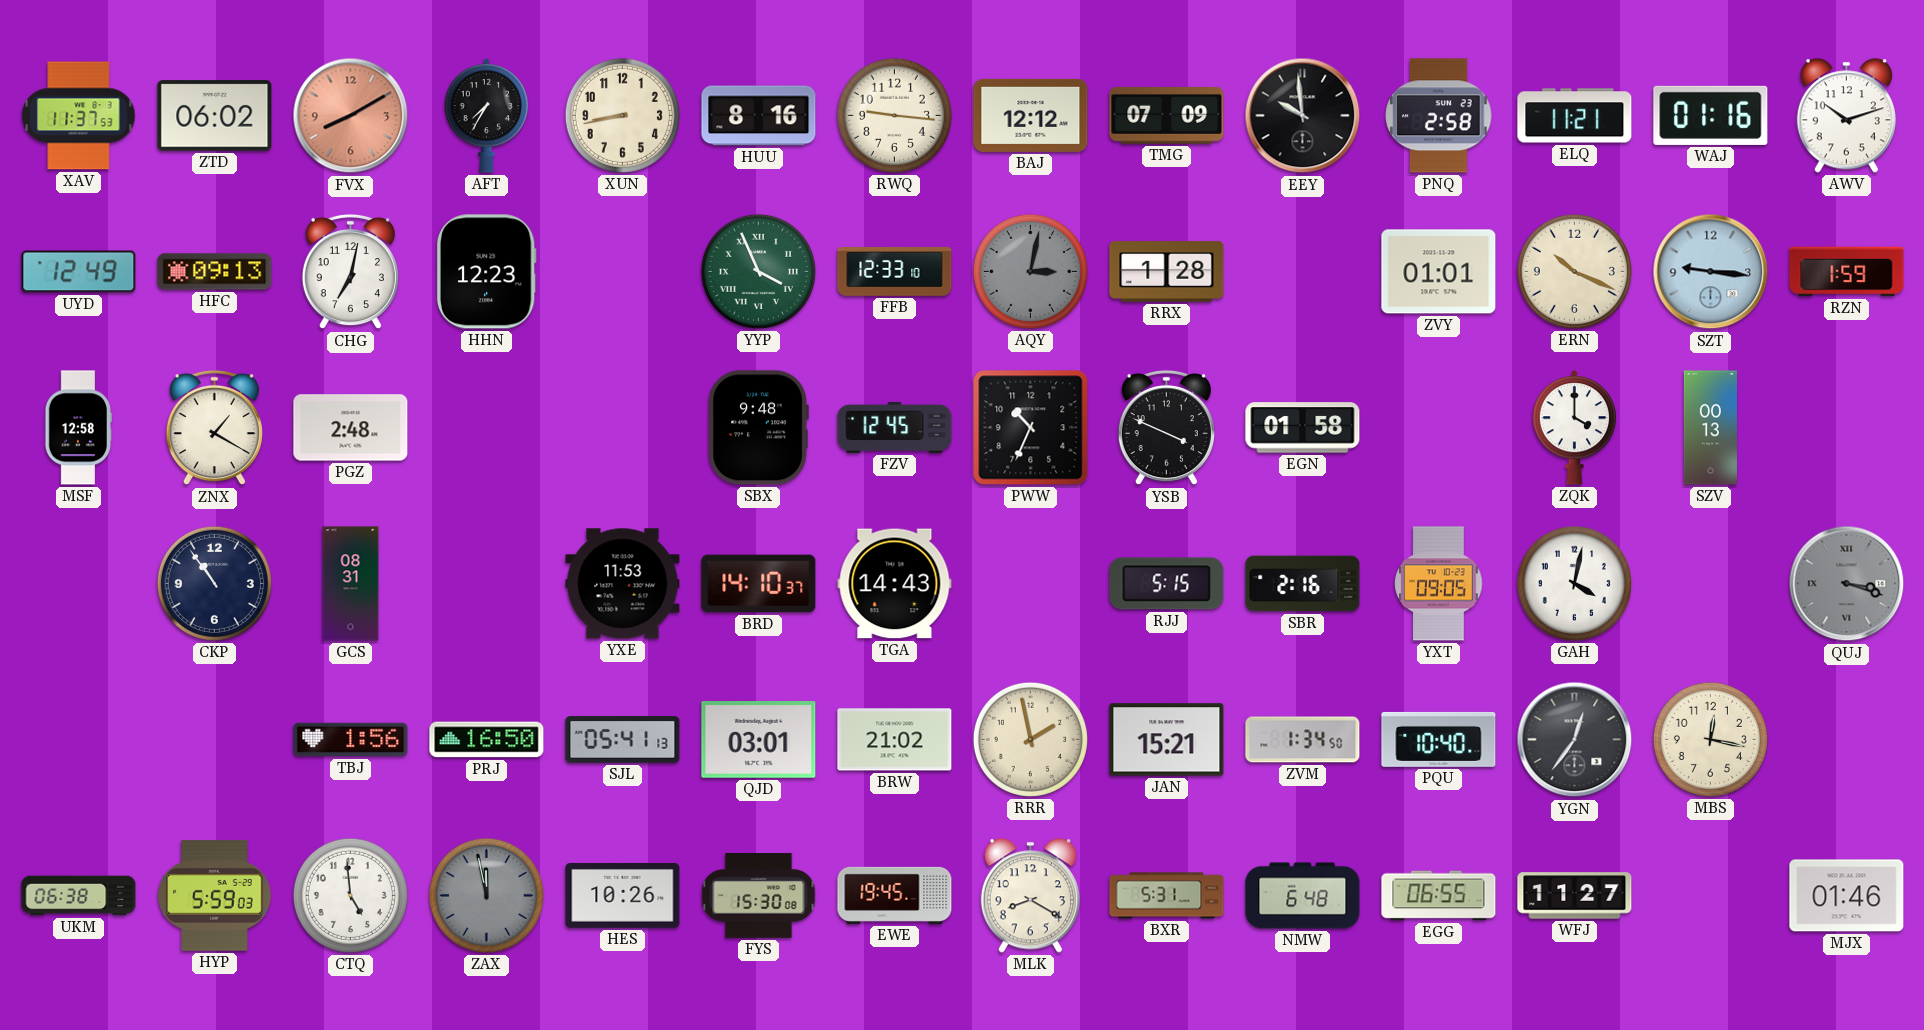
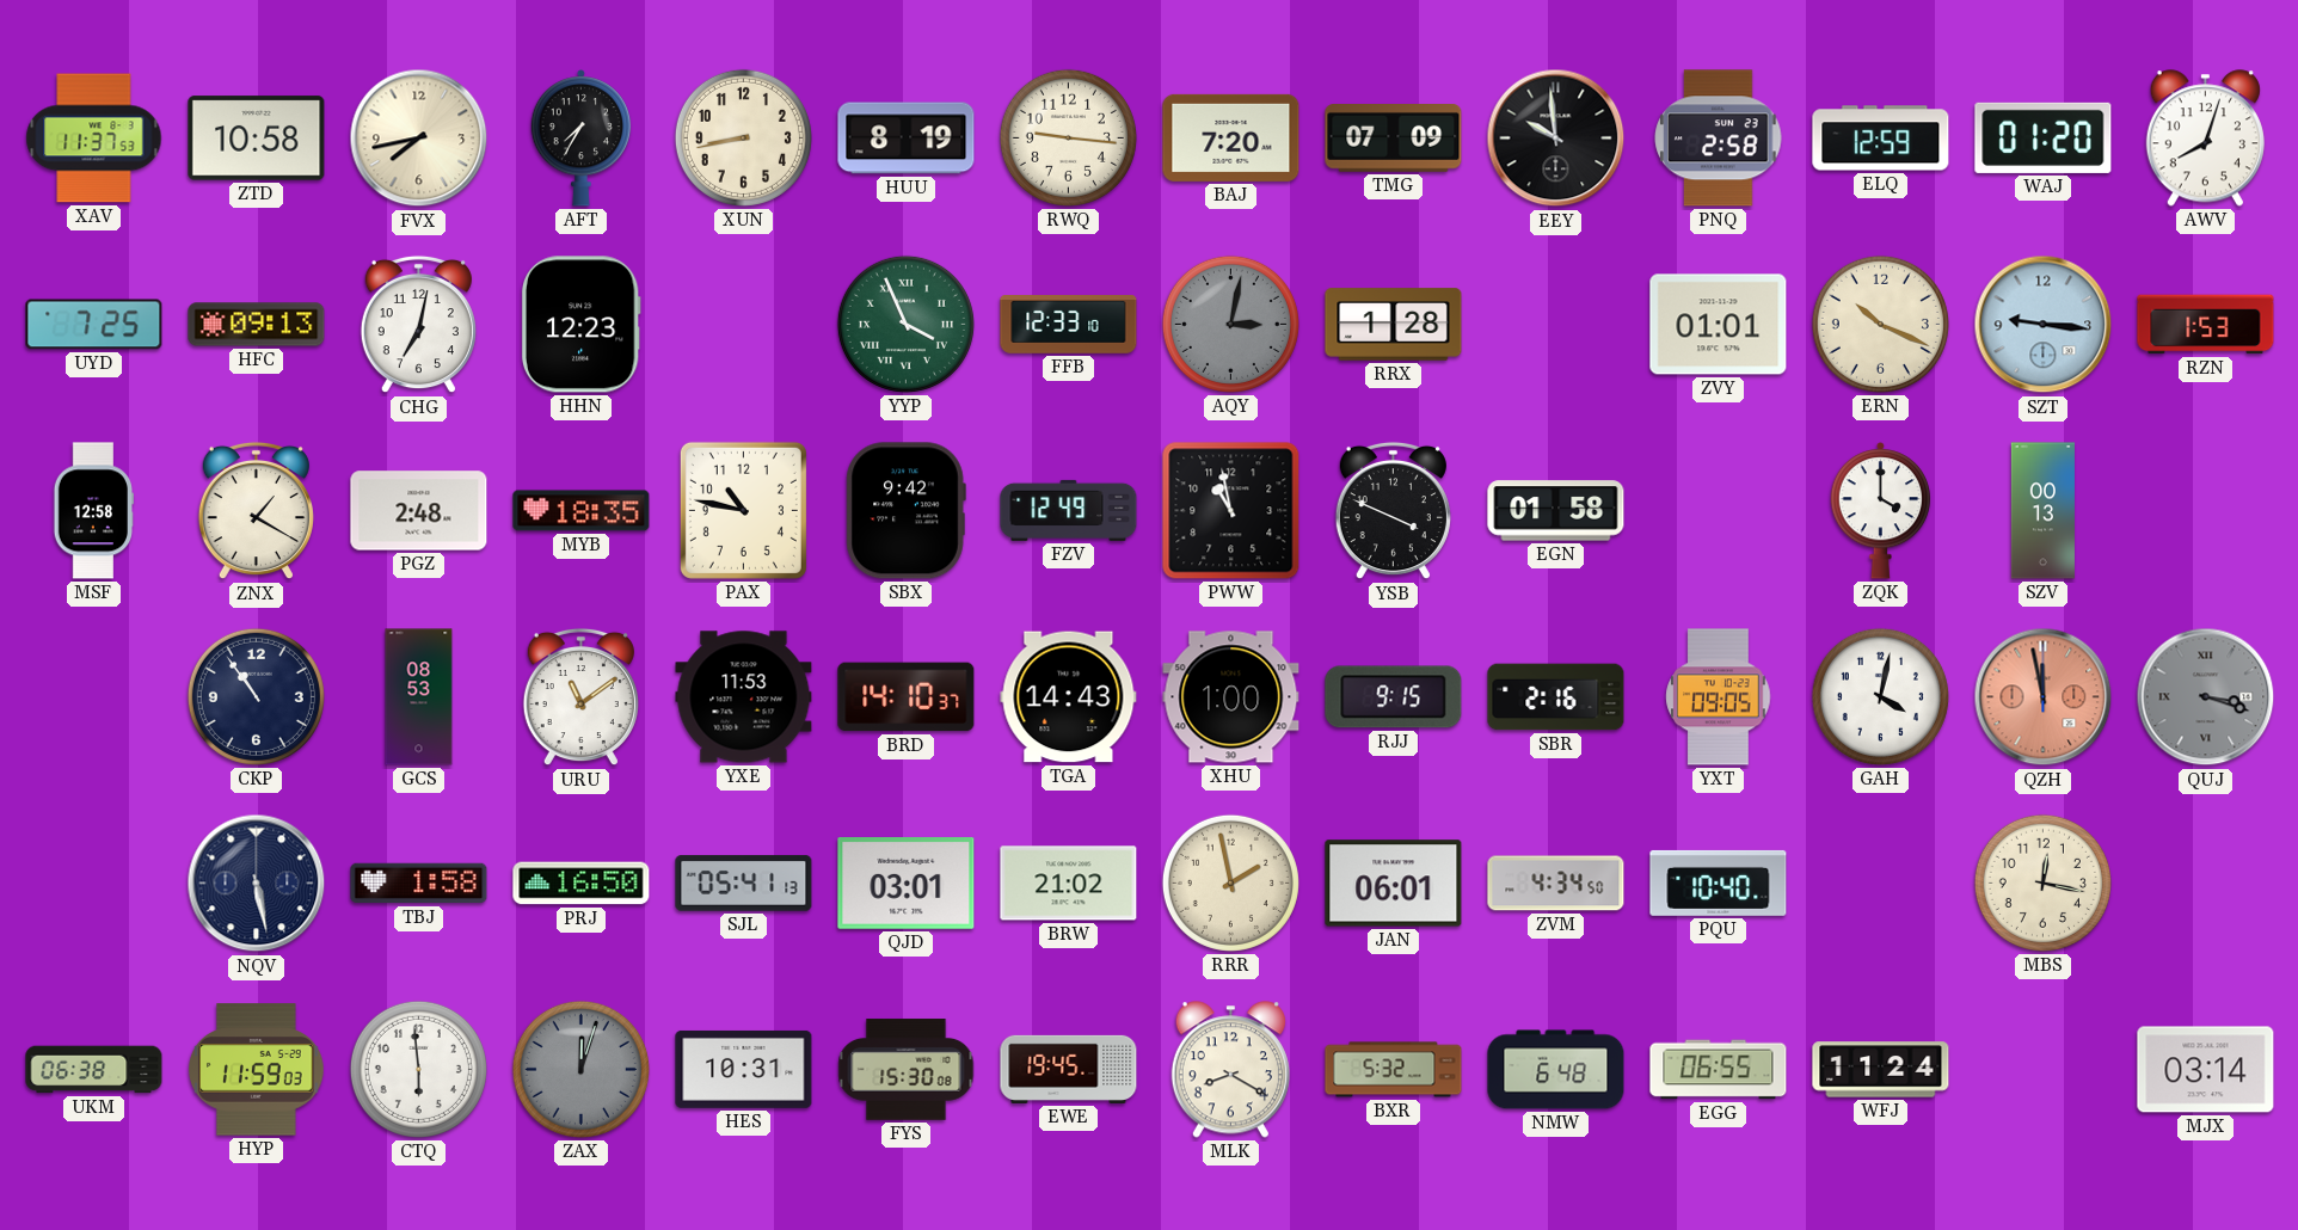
ZTD: 06:02 -> 10:58
FVX: 8:10 -> 7:43
FVX dial: salmon -> cream
HUU: 8:16 -> 8:19
BAJ: 12:12 -> 7:20
ELQ: 11:21 -> 12:59
WAJ: 01:16 -> 01:20
AWV: 10:12 -> 8:03
UYD: 12:49 -> 7:25
RZN: 1:59 -> 1:53
MYB: none -> 18:35
PAX: none -> 10:47
SBX: 9:48 -> 9:42
FZV: 12:45 -> 12:49
PWW: 10:34 -> 10:58
GCS: 08:31 -> 08:53
URU: none -> 11:09
XHU: none -> 1:00
RJJ: 5:15 -> 9:15
QZH: none -> 11:58
NQV: none -> 5:28
TBJ: 1:56 -> 1:58
JAN: 15:21 -> 06:01
ZVM: 1:34 -> 4:34
YGN: 12:36 -> none
HYP: 5:59 -> 11:59
CTQ: 4:59 -> 5:59
ZAX: 11:58 -> 12:03
HES: 10:26 -> 10:31
BXR: 5:31 -> 5:32
WFJ: 11:27 -> 11:24
MJX: 01:46 -> 03:14
